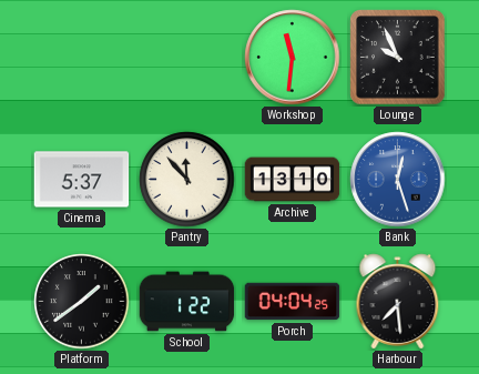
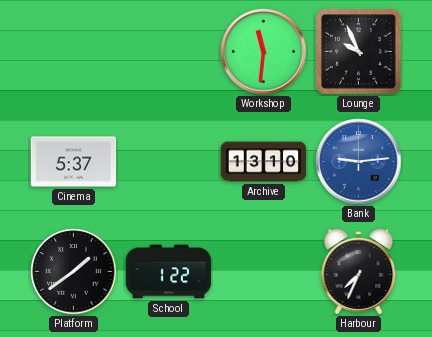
Pantry: 11:53 -> none
Bank: 12:27 -> 9:14
Porch: 04:04 -> none
Harbour: 7:29 -> 7:34
